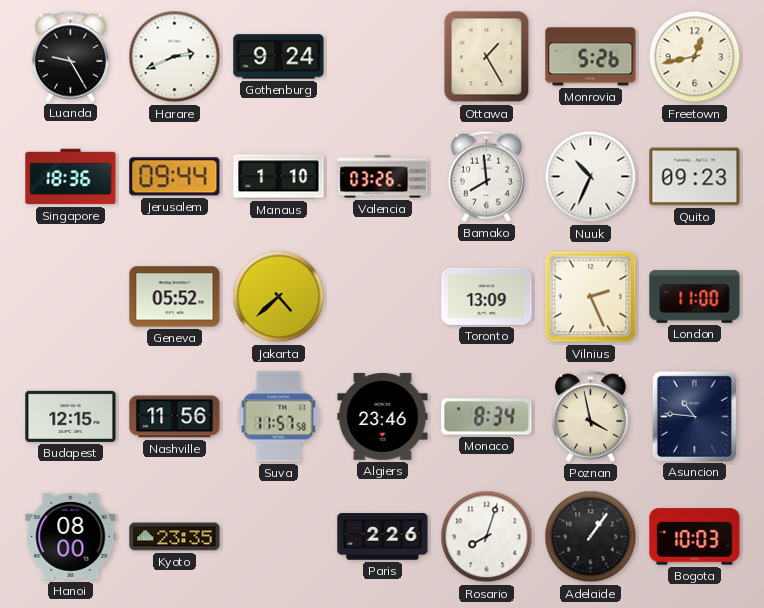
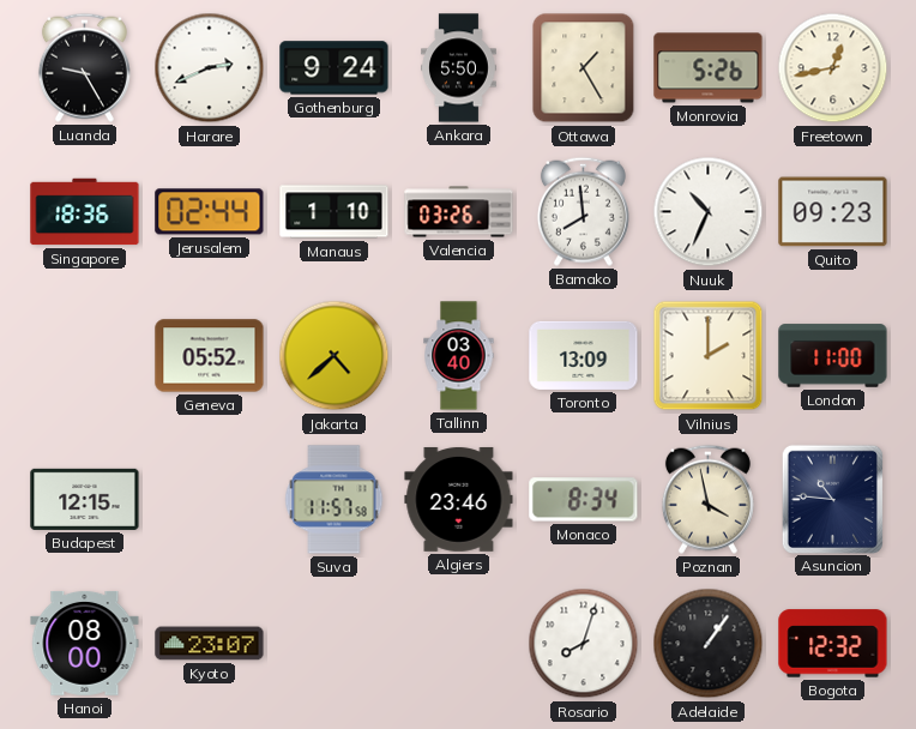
Ankara: none -> 5:50
Jerusalem: 09:44 -> 02:44
Tallinn: none -> 03:40
Vilnius: 2:26 -> 2:00
Nashville: 11:56 -> none
Kyoto: 23:35 -> 23:07
Paris: 2:26 -> none
Bogota: 10:03 -> 12:32
